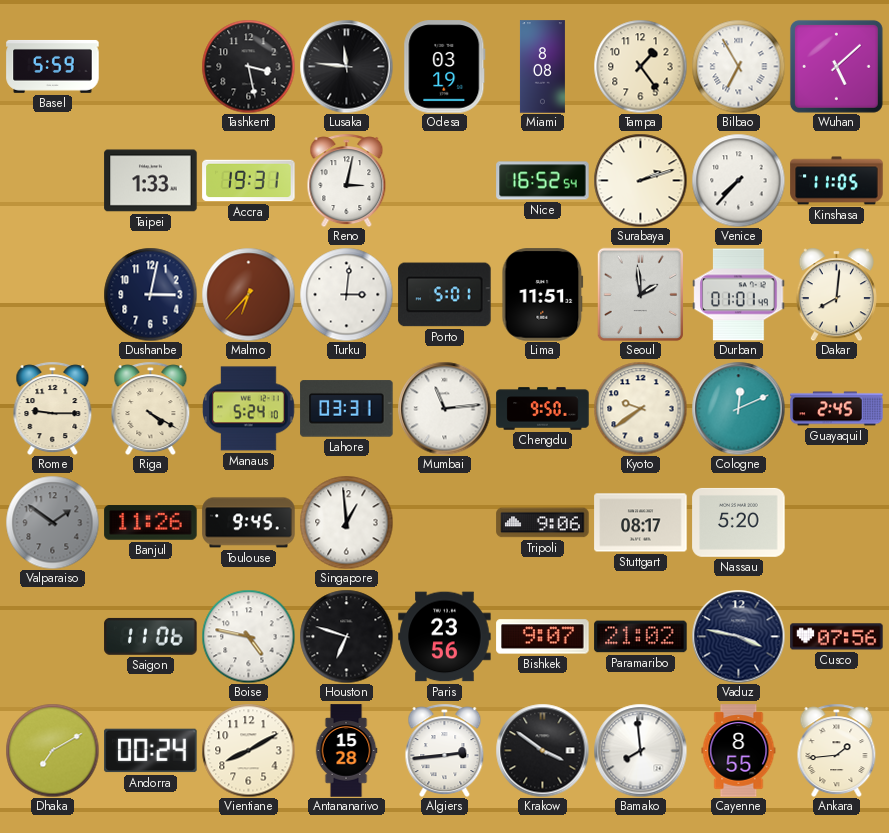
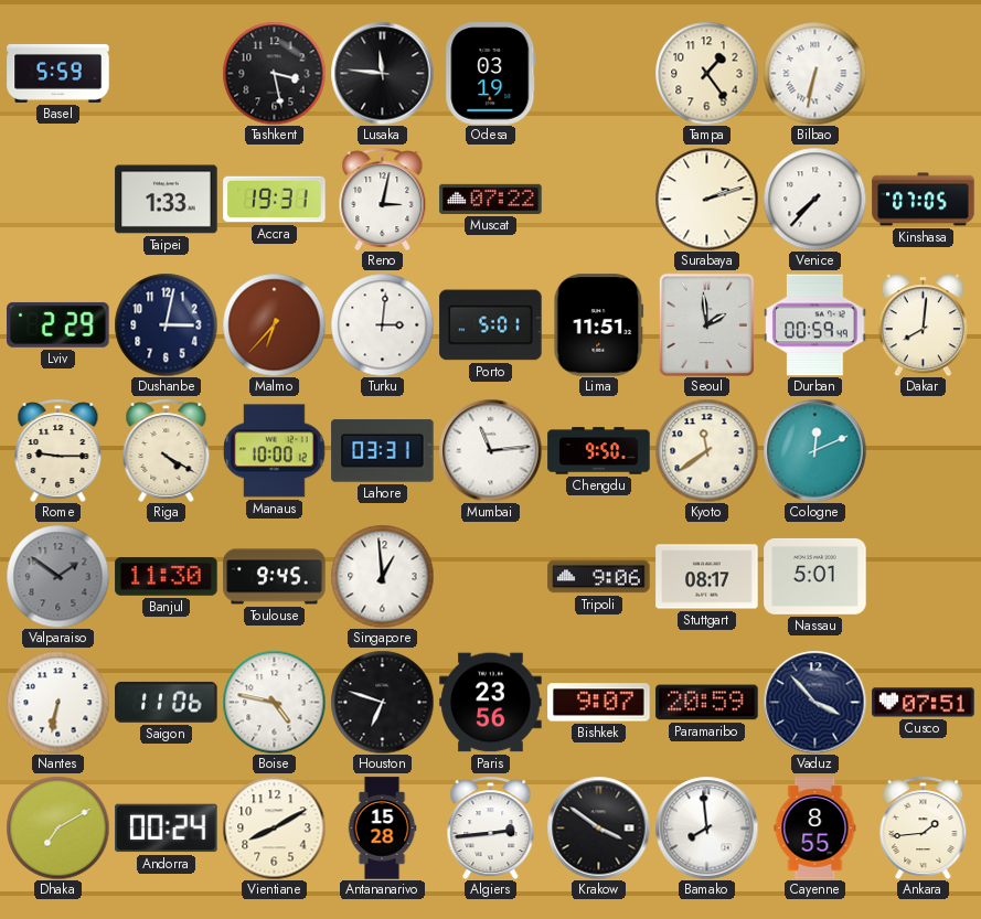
Miami: 8:08 -> none
Bilbao: 6:55 -> 6:32
Wuhan: 5:08 -> none
Muscat: none -> 07:22
Nice: 16:52 -> none
Kinshasa: 11:05 -> 07:05
Lviv: none -> 2:29
Durban: 01:01 -> 00:59
Manaus: 5:24 -> 10:00
Kyoto: 9:39 -> 11:39
Guayaquil: 2:45 -> none
Banjul: 11:26 -> 11:30
Nassau: 5:20 -> 5:01
Nantes: none -> 6:32
Paramaribo: 21:02 -> 20:59
Vaduz: 3:47 -> 3:53
Cusco: 07:56 -> 07:51
